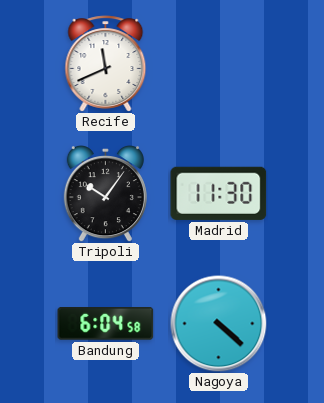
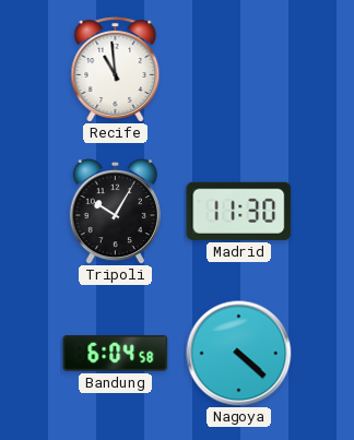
Recife: 11:41 -> 10:59
Tripoli: 10:06 -> 10:05
